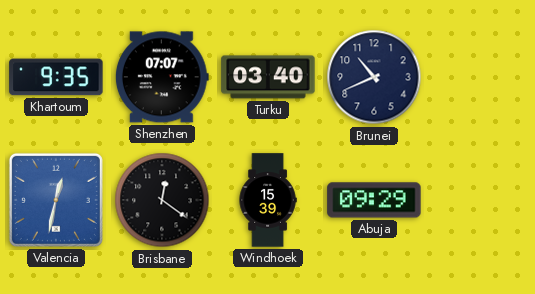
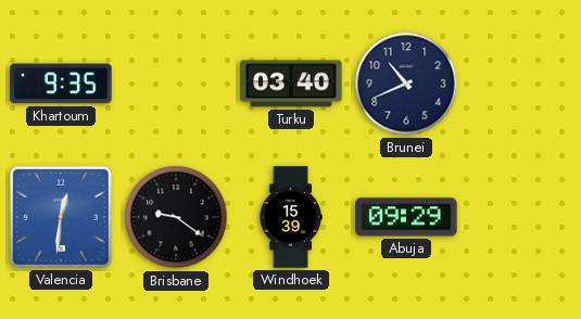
Shenzhen: 07:07 -> none
Valencia: 12:32 -> 12:31
Brisbane: 12:21 -> 9:21
